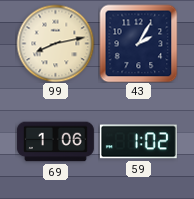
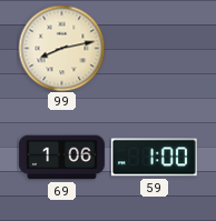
43: 2:05 -> none
59: 1:02 -> 1:00
